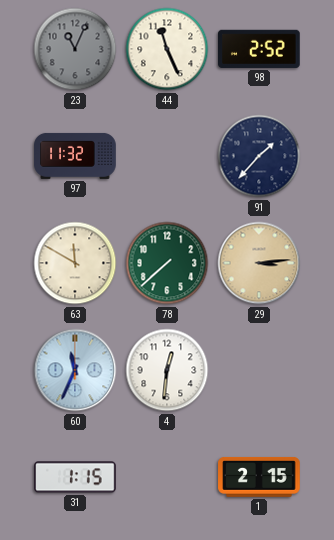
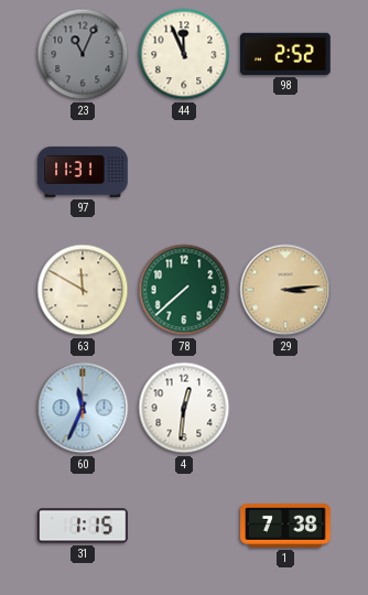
44: 11:26 -> 11:56
97: 11:32 -> 11:31
91: 1:37 -> none
1: 2:15 -> 7:38
